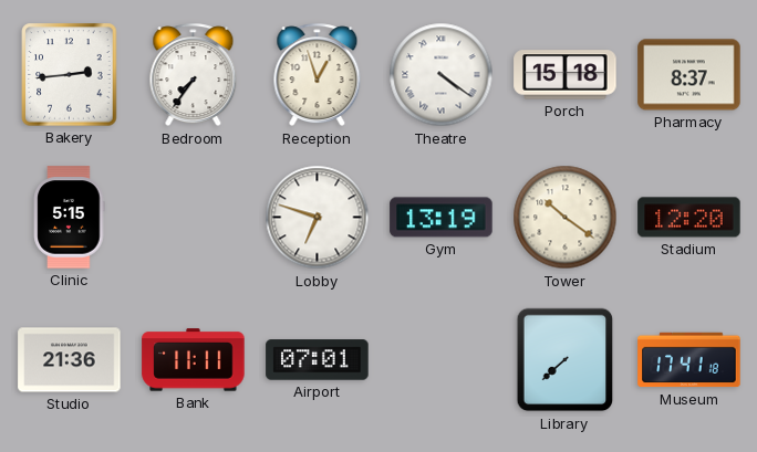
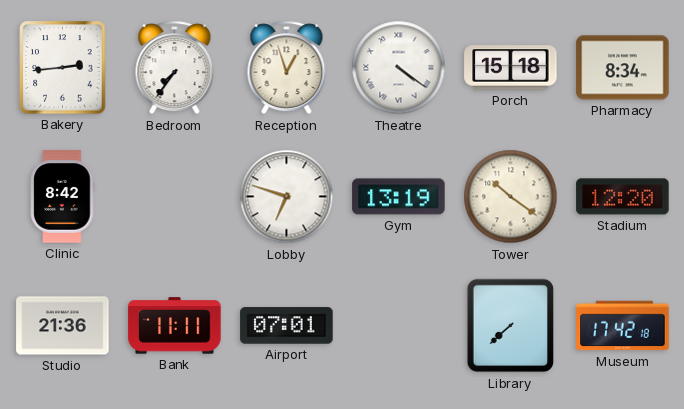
Pharmacy: 8:37 -> 8:34
Clinic: 5:15 -> 8:42
Museum: 17:41 -> 17:42
